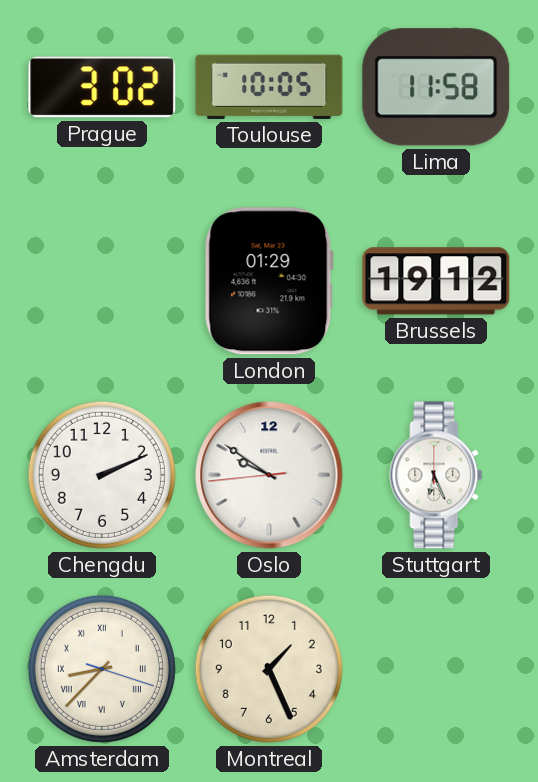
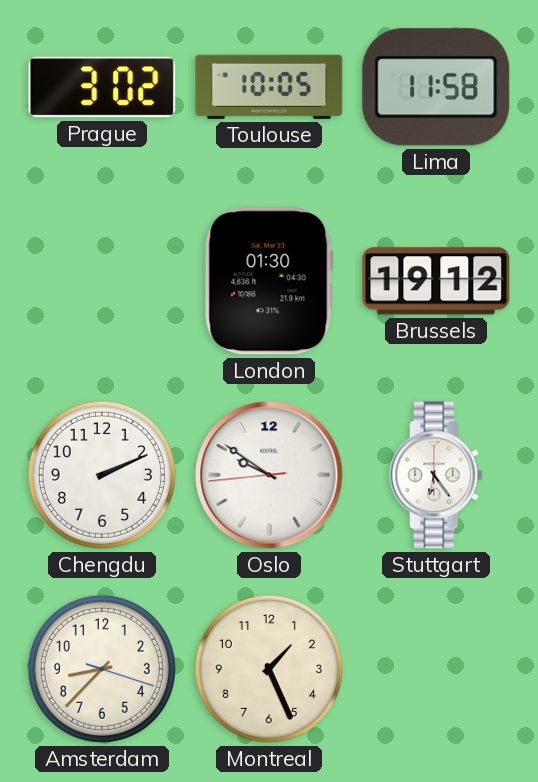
London: 01:29 -> 01:30
Stuttgart: 6:26 -> 6:24
Amsterdam numerals: Roman -> Arabic
